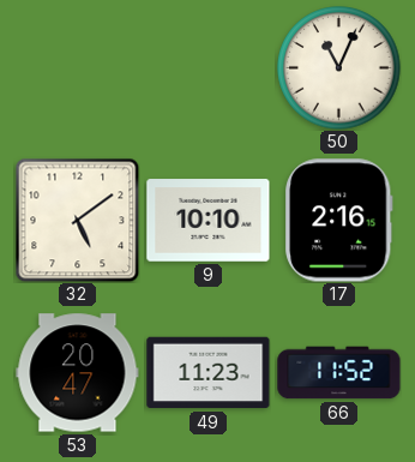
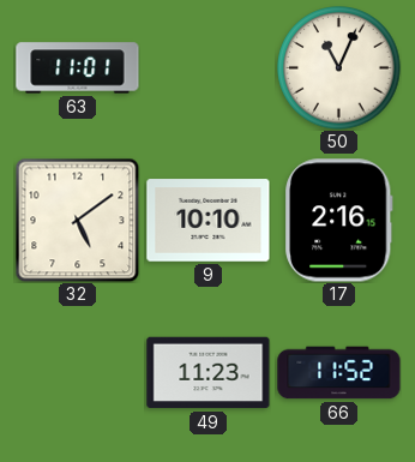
63: none -> 11:01
53: 20:47 -> none
